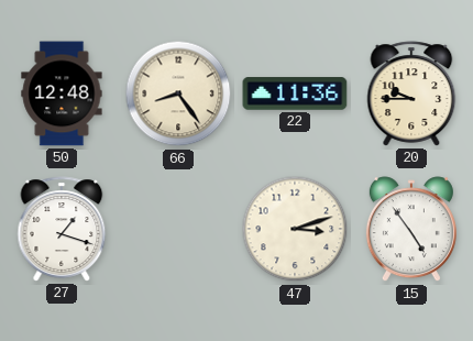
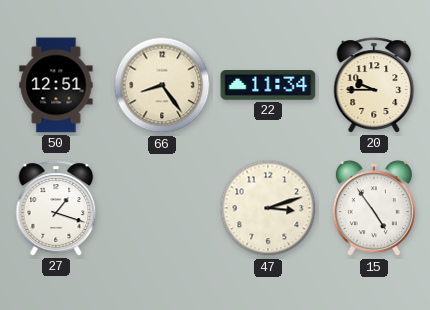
50: 12:48 -> 12:51
22: 11:36 -> 11:34
